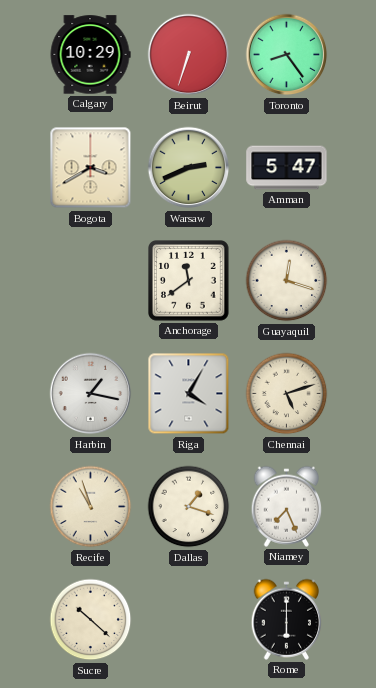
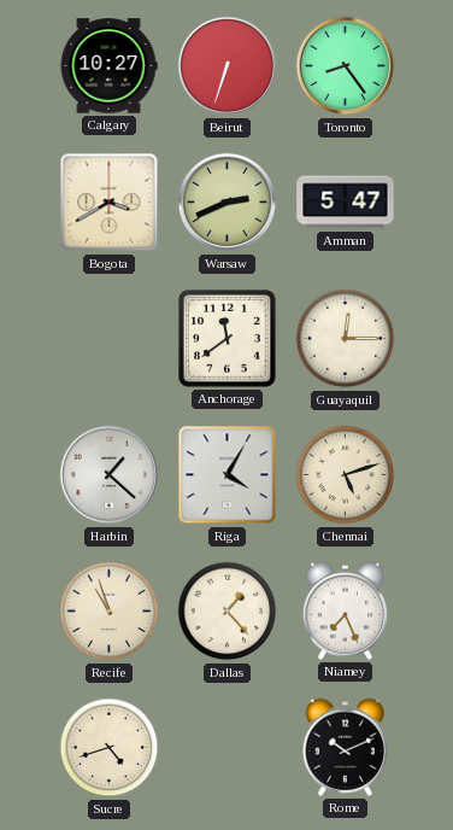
Calgary: 10:29 -> 10:27
Guayaquil: 12:18 -> 12:15
Harbin: 1:17 -> 1:22
Dallas: 1:18 -> 1:23
Sucre: 10:22 -> 4:42
Rome: 6:00 -> 10:11
